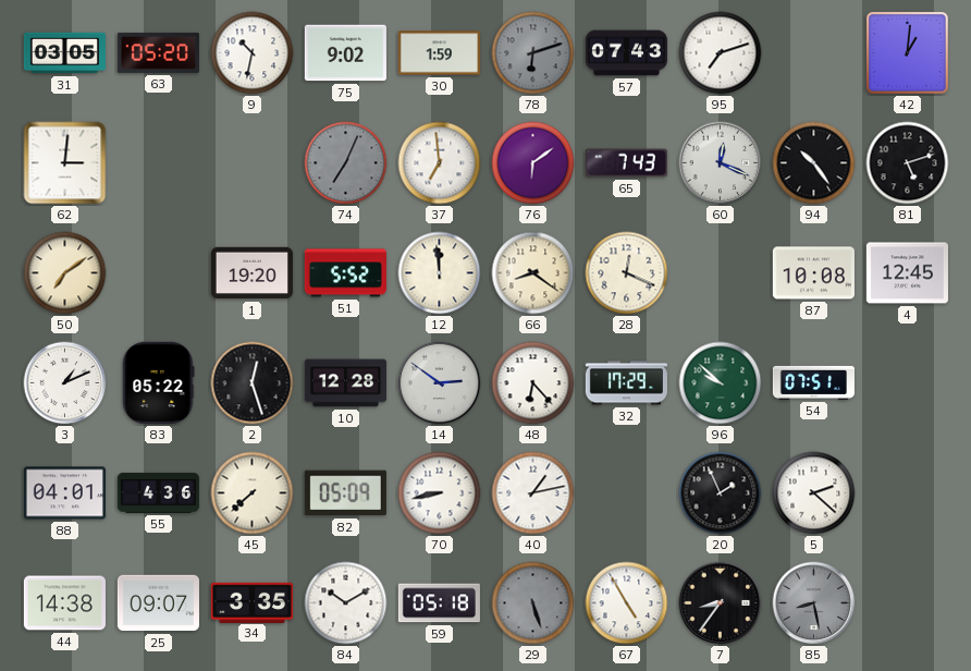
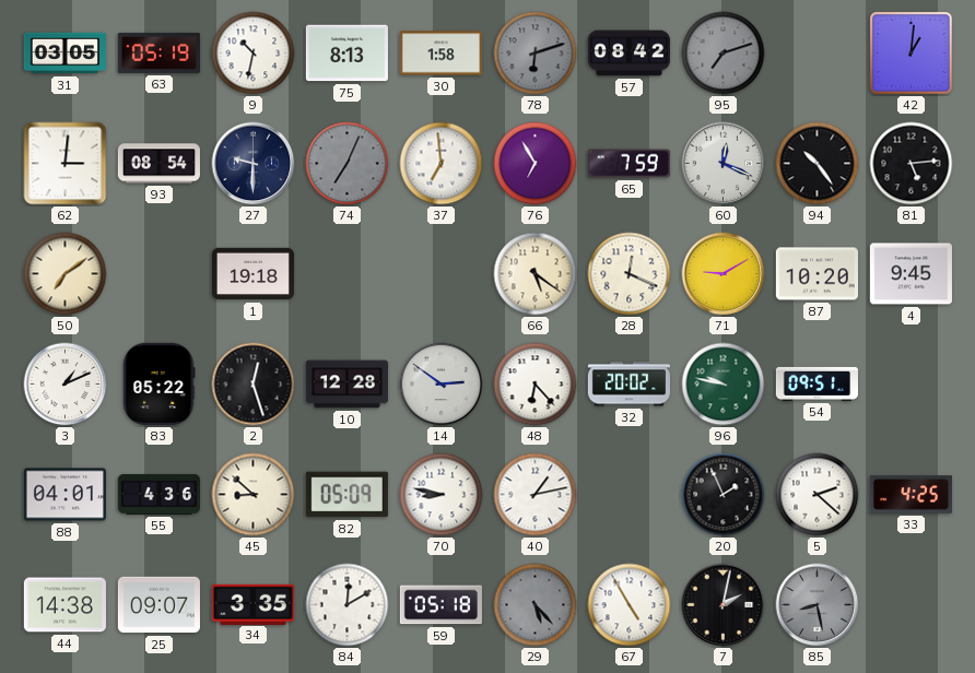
63: 05:20 -> 05:19
75: 9:02 -> 8:13
30: 1:59 -> 1:58
57: 07:43 -> 08:42
95 dial: white -> grey
93: none -> 08:54
27: none -> 9:30
76: 6:09 -> 6:55
65: 7:43 -> 7:59
81: 5:12 -> 5:14
1: 19:20 -> 19:18
51: 5:52 -> none
12: 11:59 -> none
66: 8:21 -> 5:21
71: none -> 9:10
87: 10:08 -> 10:20
4: 12:45 -> 9:45
32: 17:29 -> 20:02
96: 9:52 -> 9:47
54: 07:51 -> 09:51
45: 7:38 -> 8:52
70: 8:43 -> 8:47
33: none -> 4:25
84: 10:10 -> 12:10
29: 5:27 -> 5:23
7: 8:36 -> 2:02
